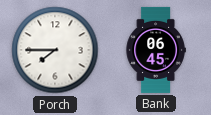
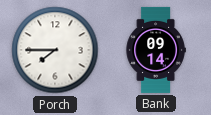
Bank: 06:45 -> 09:14
